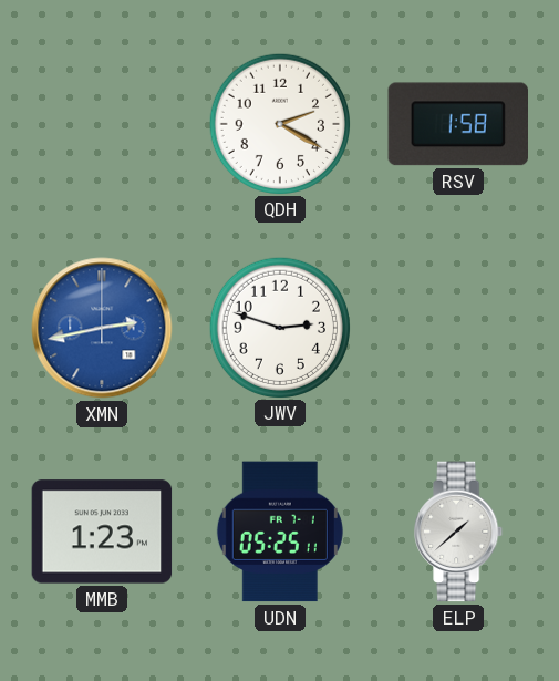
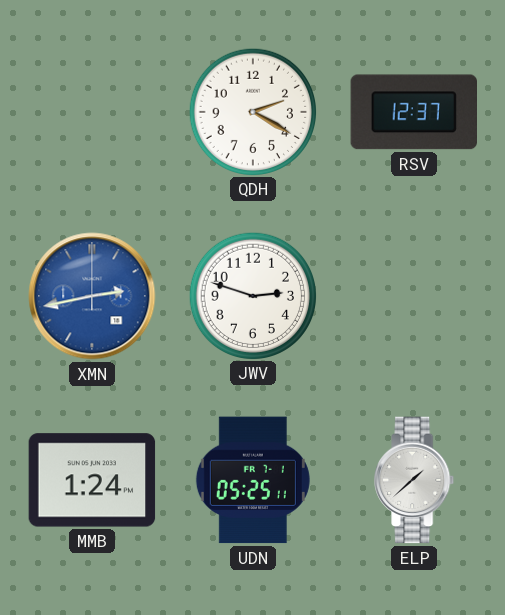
RSV: 1:58 -> 12:37
MMB: 1:23 -> 1:24
